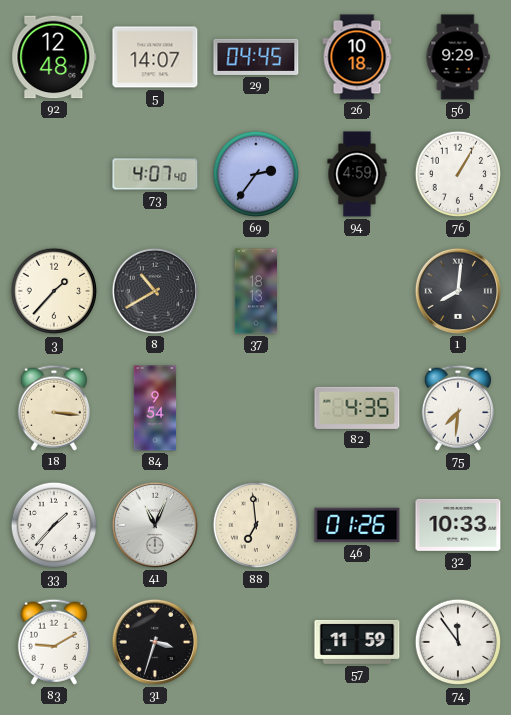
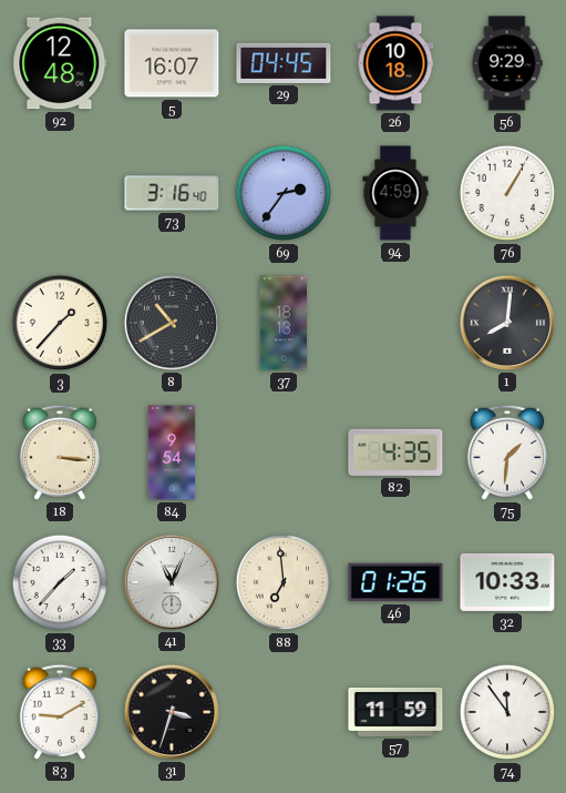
5: 14:07 -> 16:07
73: 4:07 -> 3:16
75: 7:31 -> 1:31
